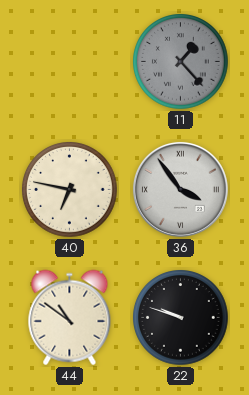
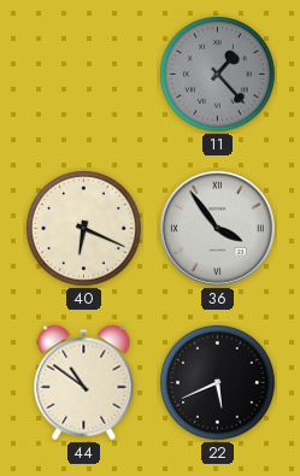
40: 6:47 -> 6:19
22: 9:48 -> 5:41
